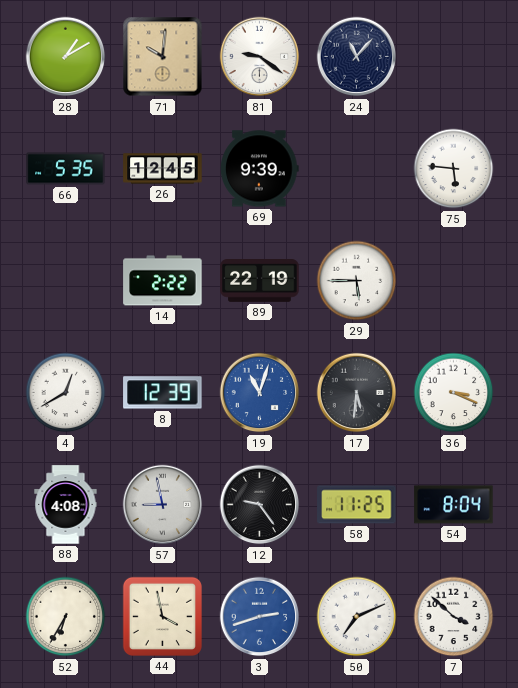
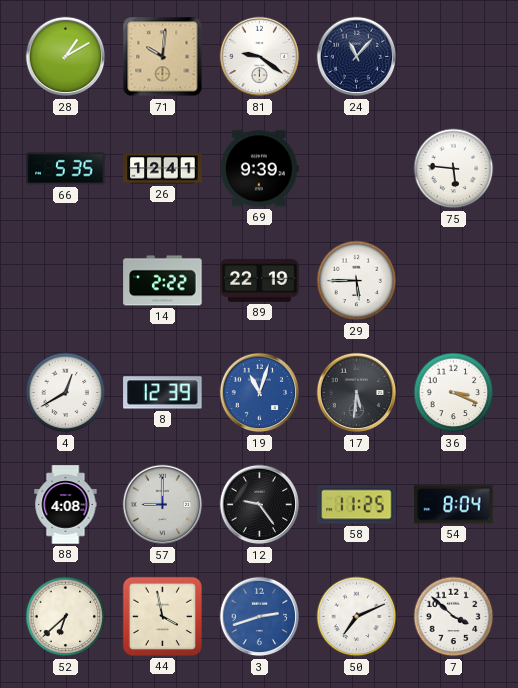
26: 12:45 -> 12:41
57: 8:58 -> 9:00
52: 6:35 -> 6:38
